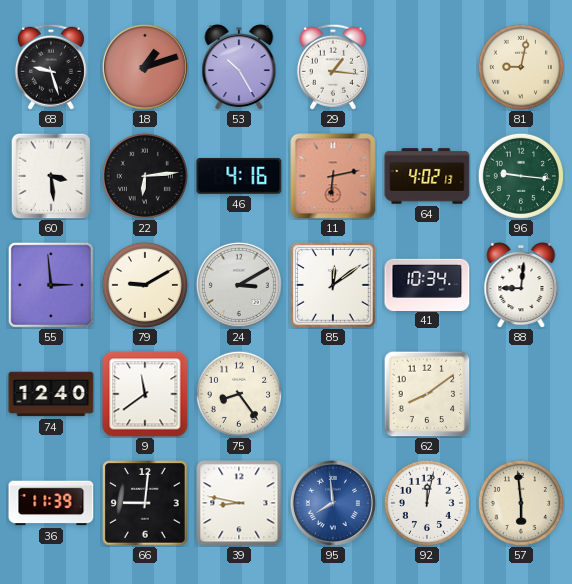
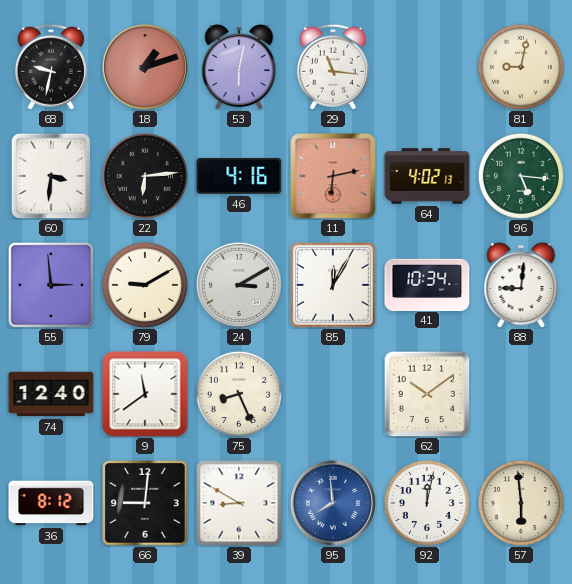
68: 9:27 -> 9:32
53: 10:25 -> 6:02
29: 1:16 -> 11:16
60: 3:29 -> 3:31
96: 9:16 -> 5:16
85: 12:09 -> 12:05
75: 8:24 -> 8:26
62: 8:09 -> 10:09
36: 11:39 -> 8:12
39: 8:47 -> 8:50
